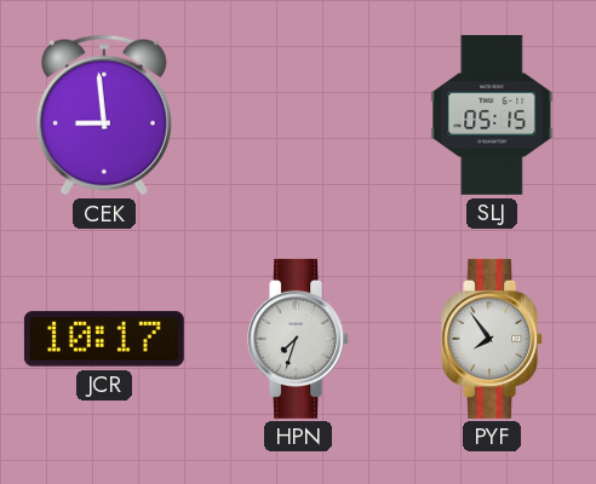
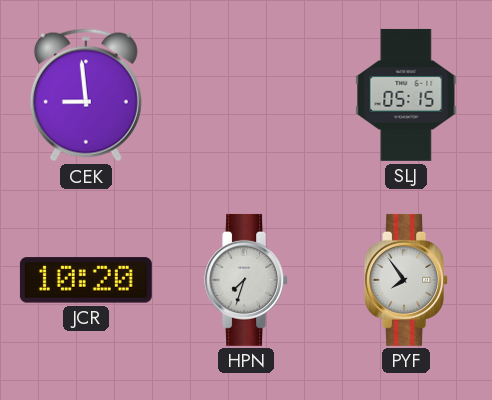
JCR: 10:17 -> 10:20
